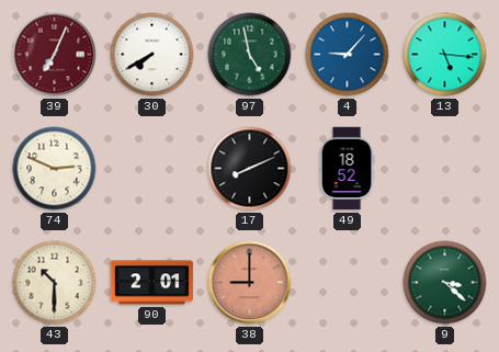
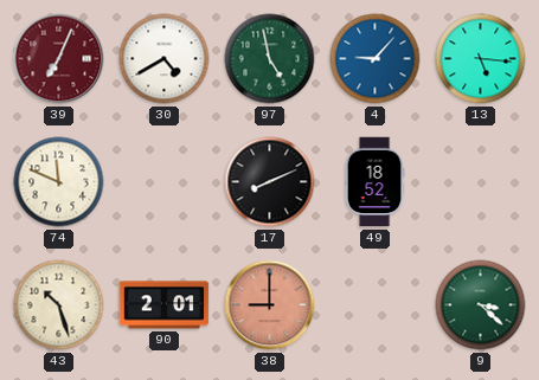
30: 7:40 -> 4:40
74: 2:49 -> 11:49
43: 10:30 -> 10:27
